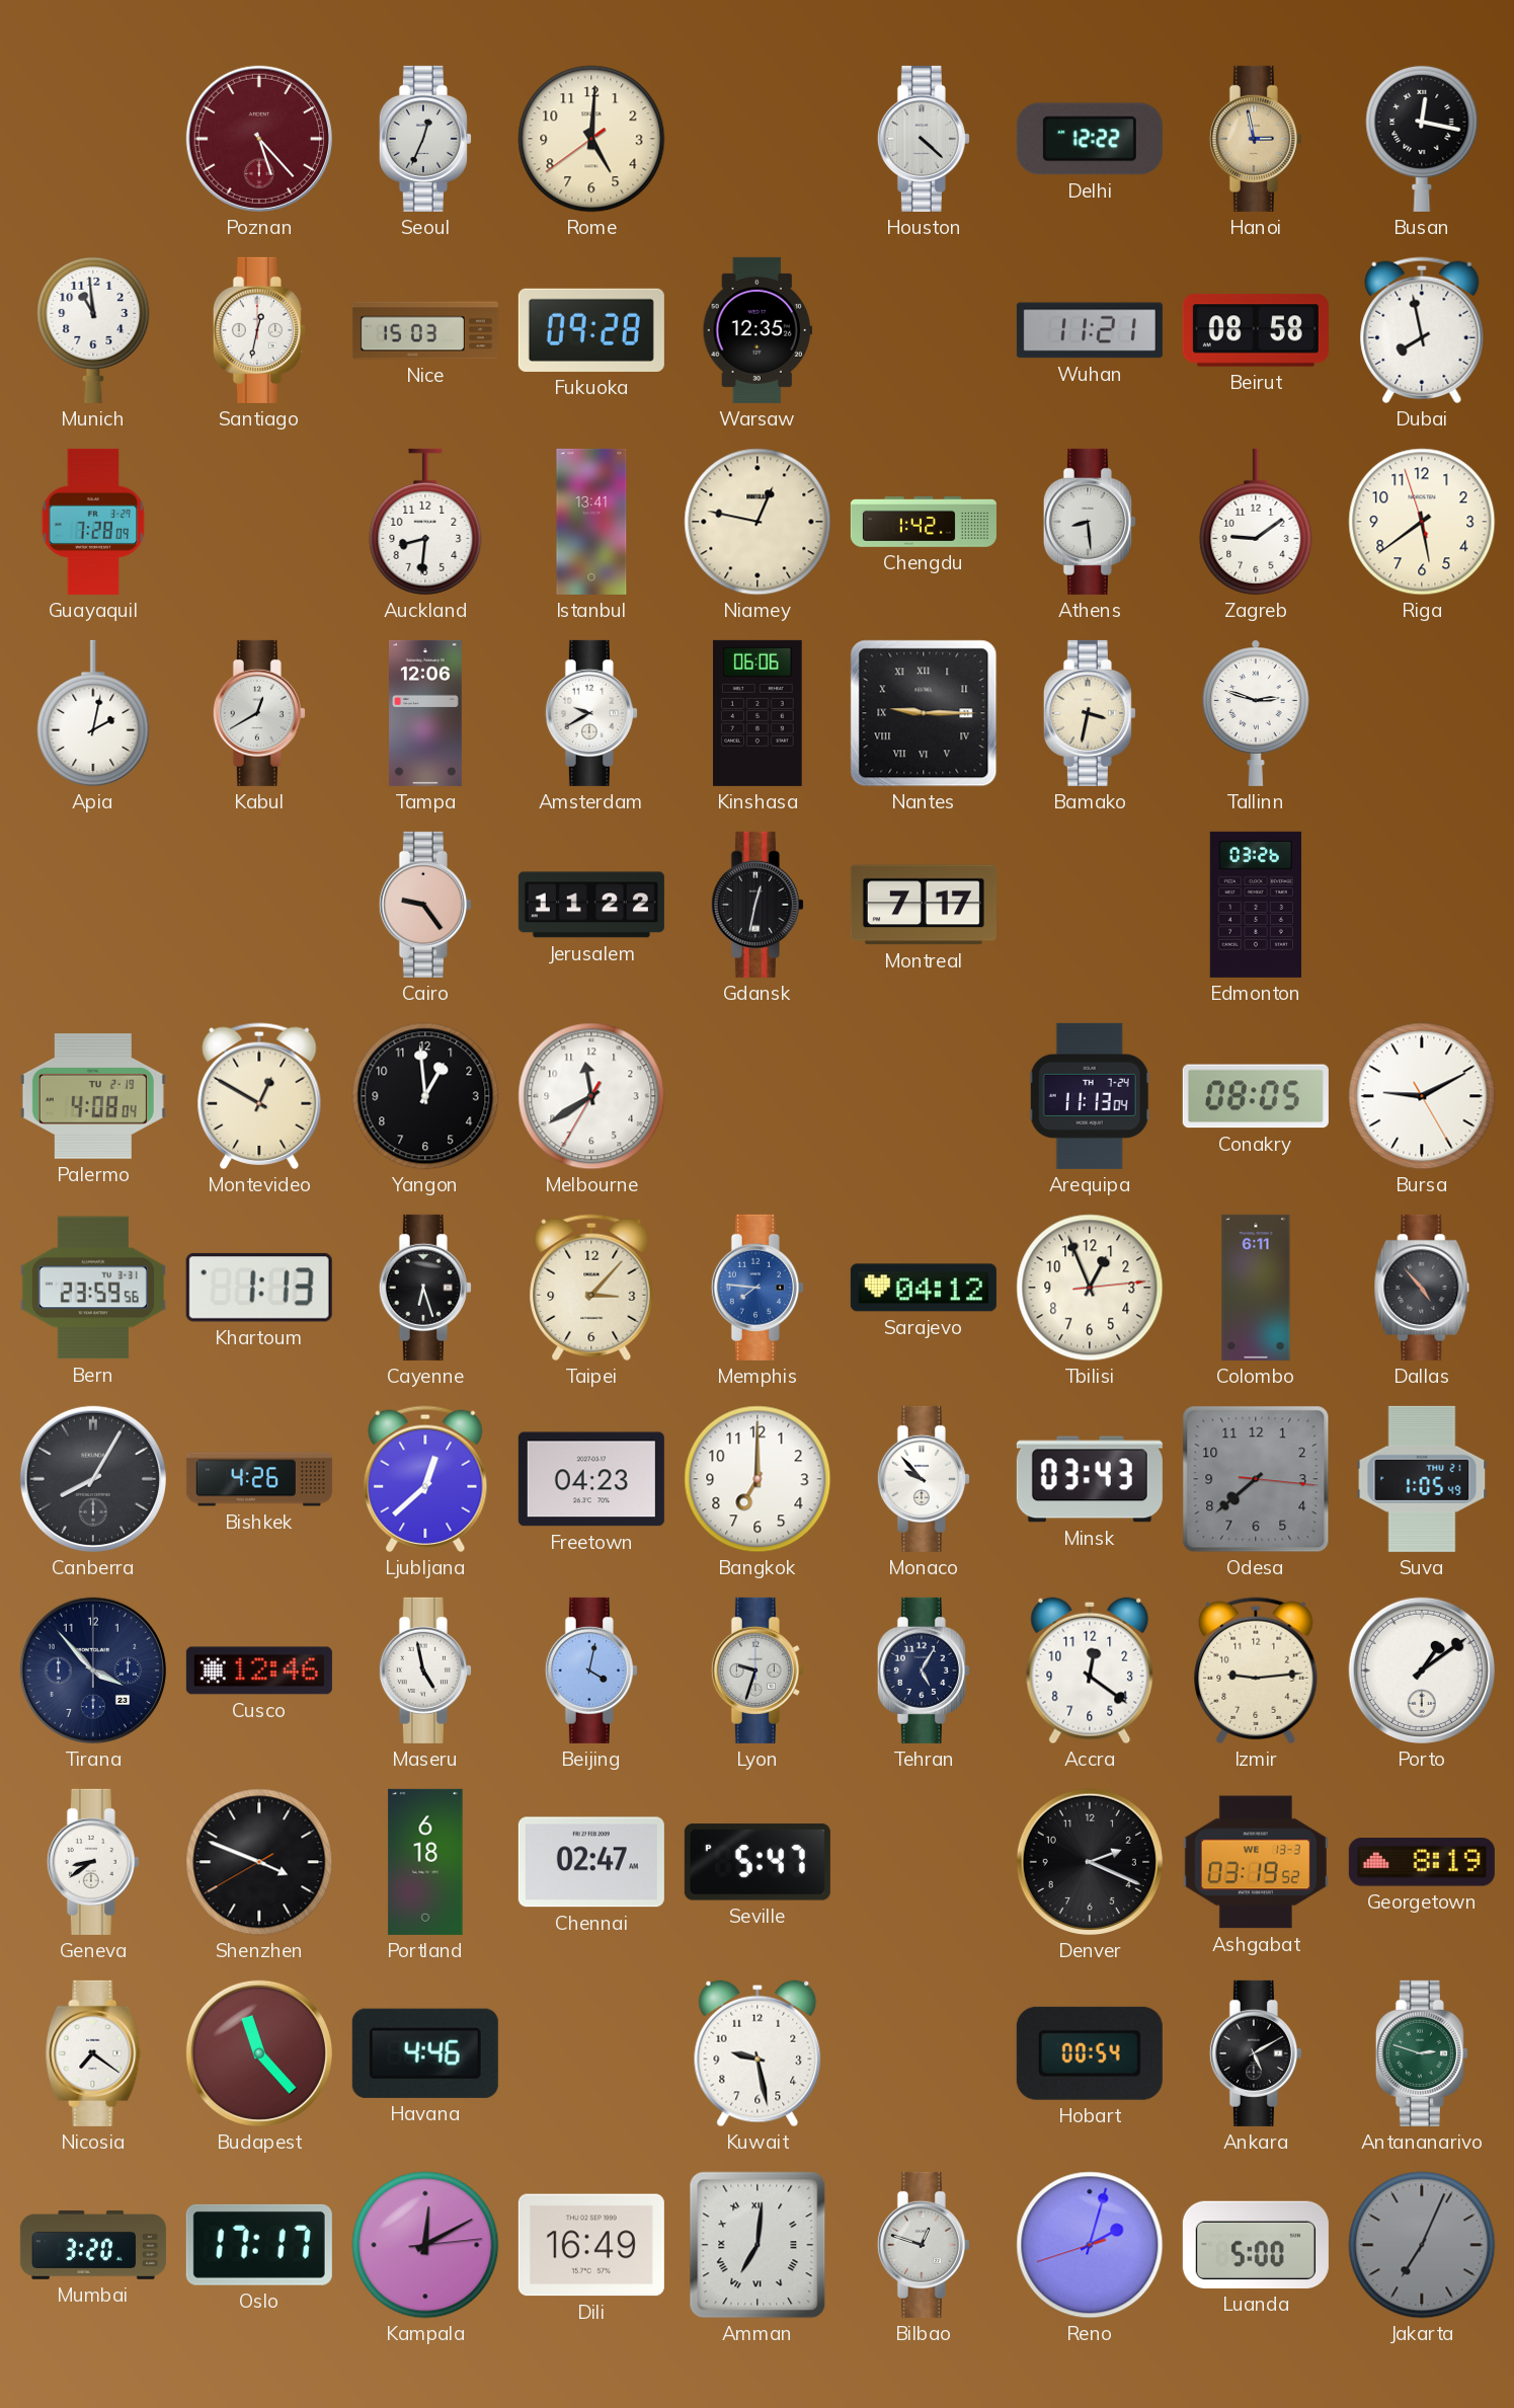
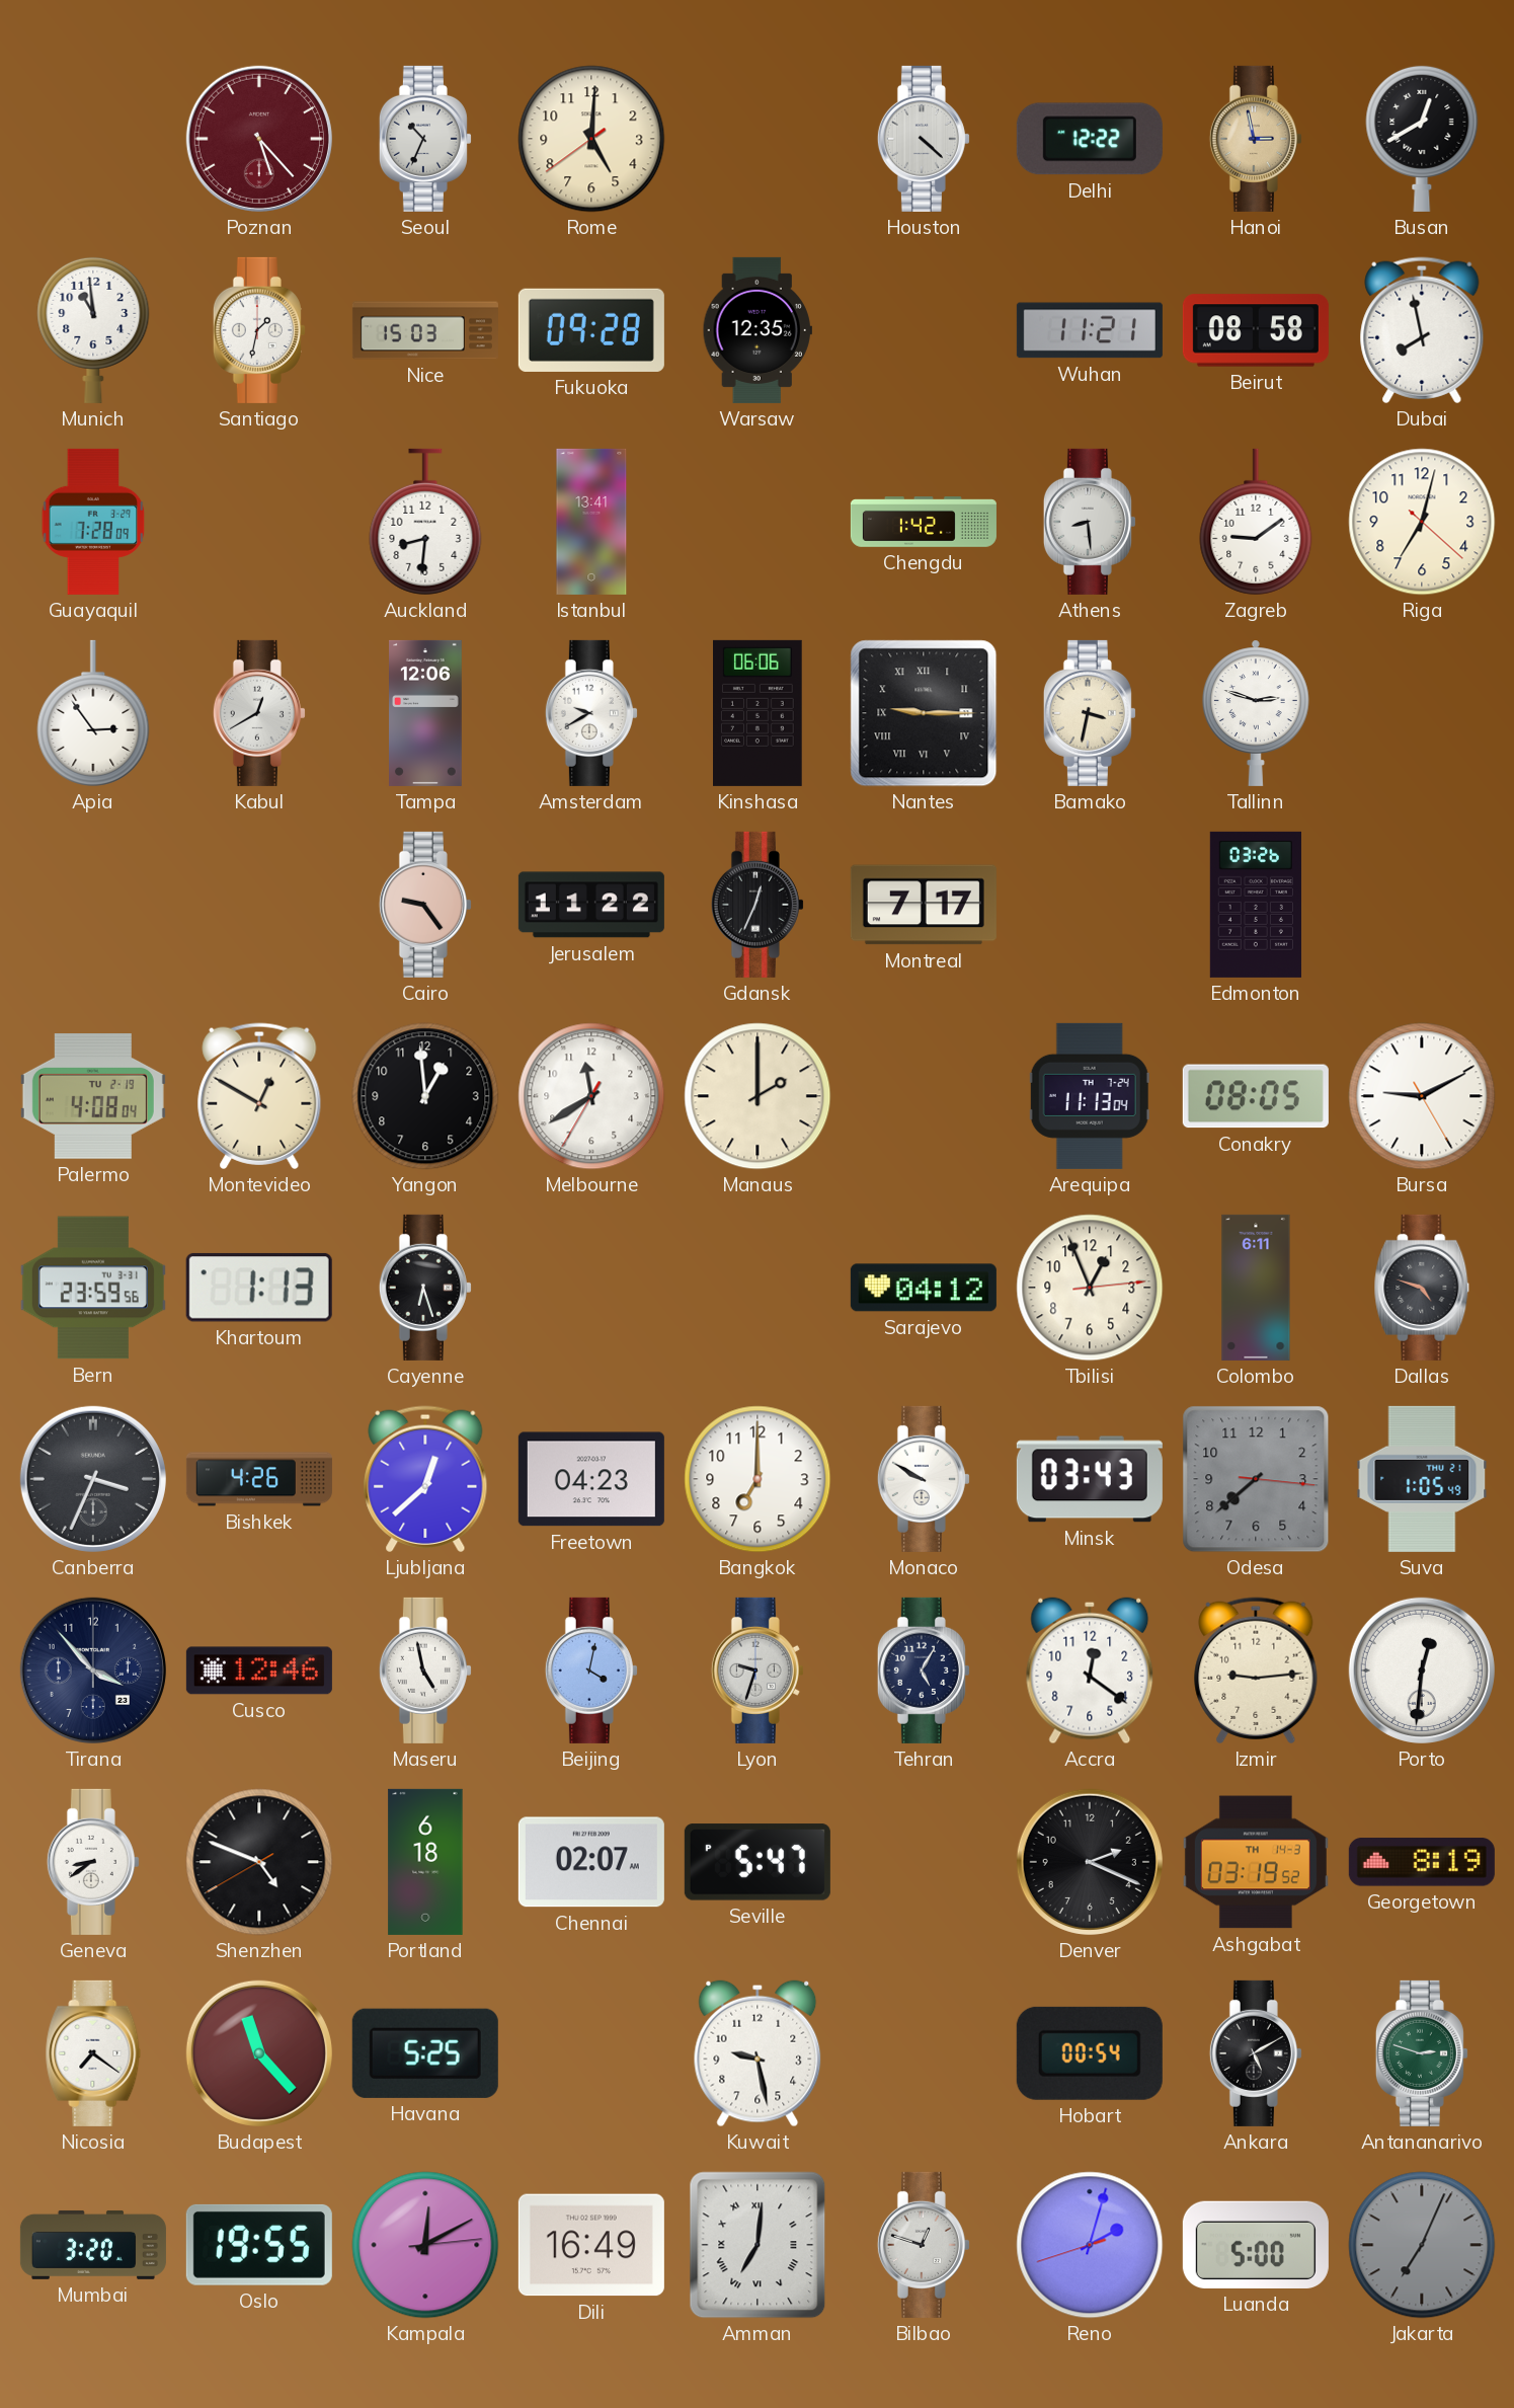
Seoul: 12:34 -> 10:34
Busan: 12:17 -> 12:40
Santiago: 12:32 -> 1:32
Niamey: 12:47 -> none
Riga: 5:38 -> 7:02
Apia: 2:02 -> 2:54
Gdansk: 12:32 -> 12:34
Manaus: none -> 2:00
Taipei: 3:07 -> none
Memphis: 7:46 -> none
Dallas: 4:53 -> 4:48
Canberra: 8:05 -> 3:34
Monaco: 9:53 -> 9:50
Porto: 1:09 -> 12:31
Shenzhen: 3:48 -> 4:48
Chennai: 02:47 -> 02:07
Ashgabat date: WE 13-3 -> TH 14-3
Havana: 4:46 -> 5:25
Oslo: 17:17 -> 19:55
